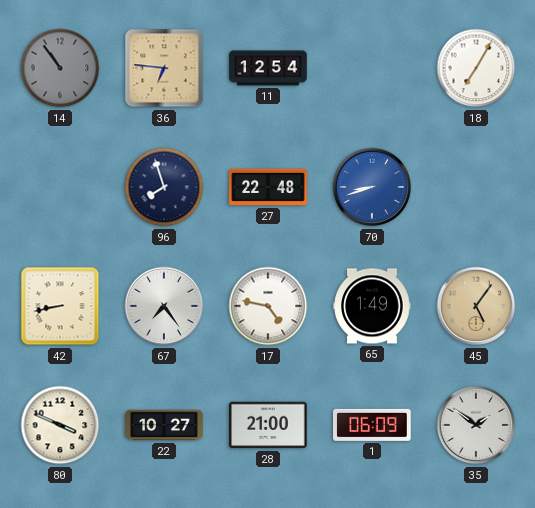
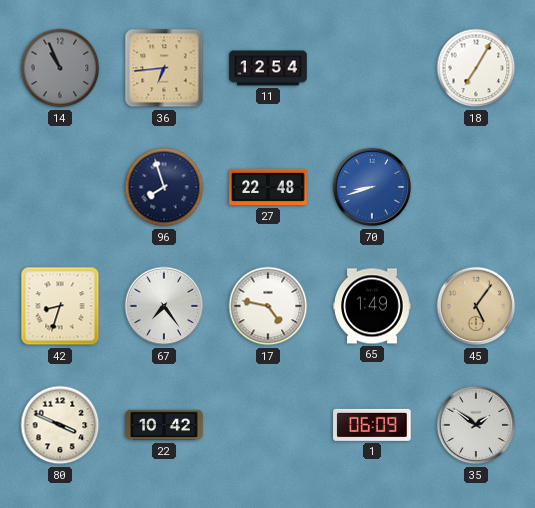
14: 10:54 -> 10:56
36: 6:46 -> 6:44
42: 8:43 -> 8:33
22: 10:27 -> 10:42
28: 21:00 -> none
